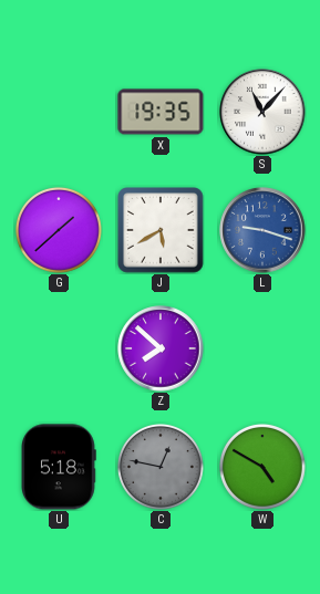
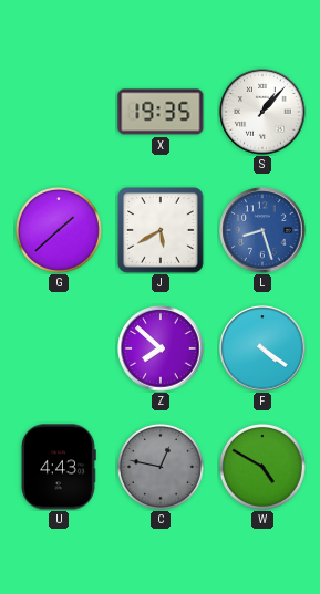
S: 11:07 -> 1:07
L: 9:18 -> 8:27
F: none -> 4:21
U: 5:18 -> 4:43
